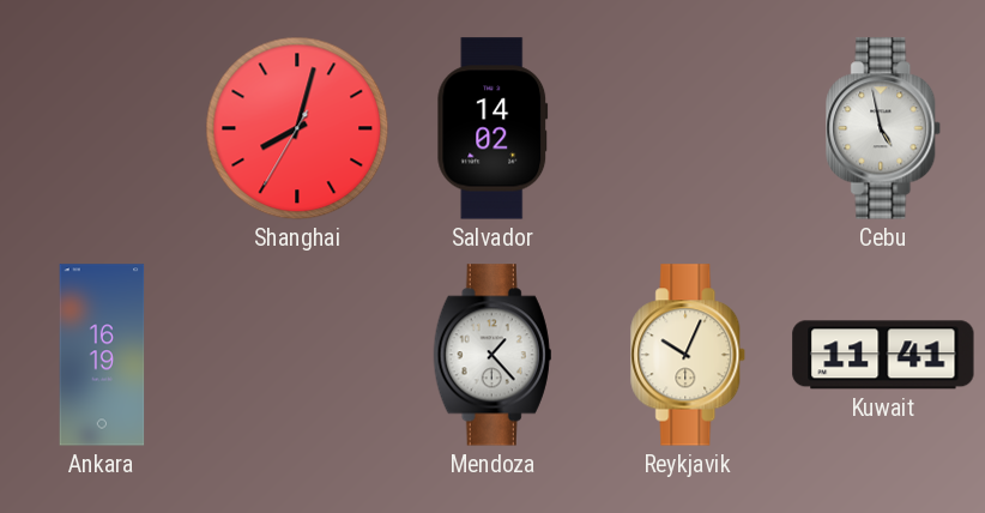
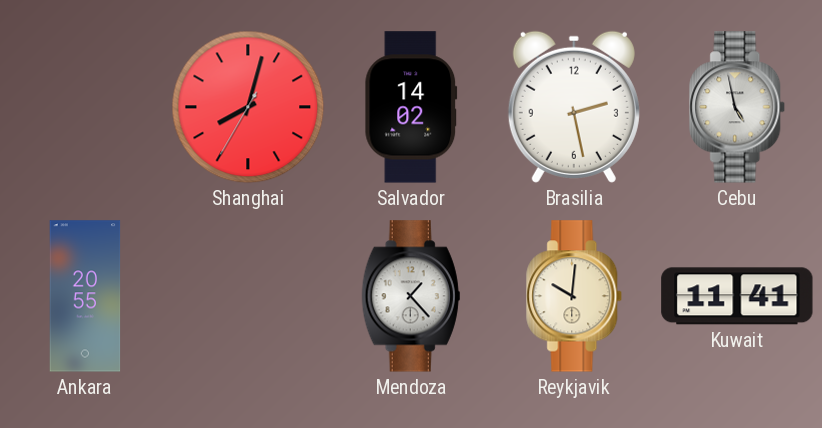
Brasilia: none -> 2:28
Ankara: 16:19 -> 20:55
Reykjavik: 10:04 -> 10:01
